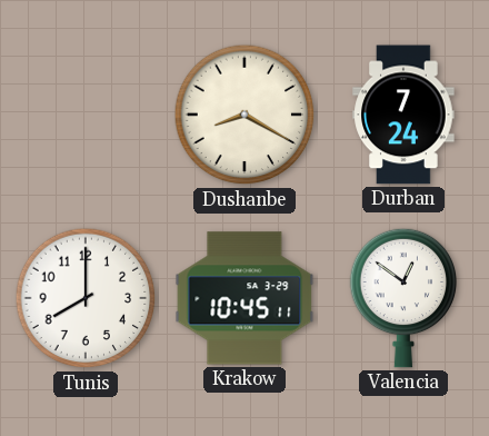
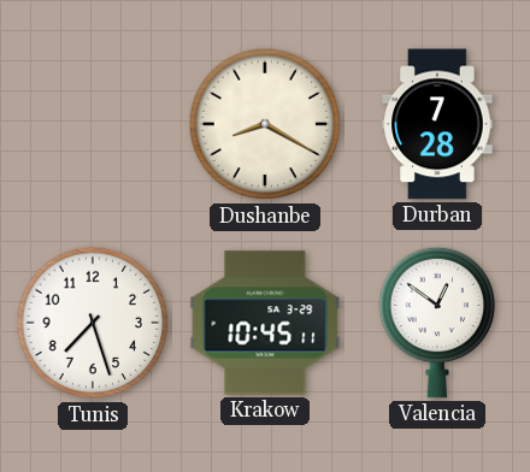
Durban: 7:24 -> 7:28
Tunis: 8:00 -> 7:27
